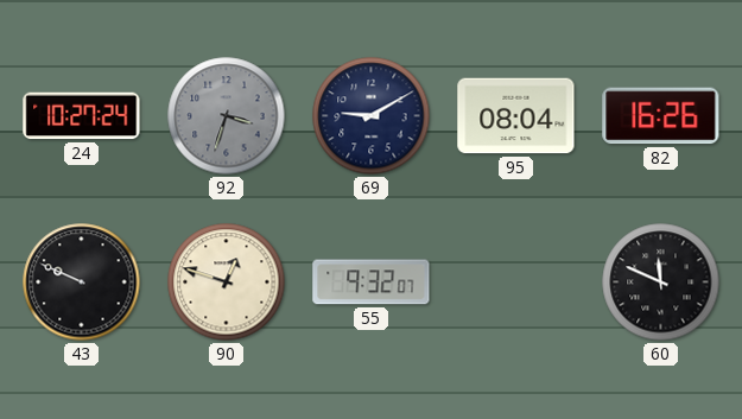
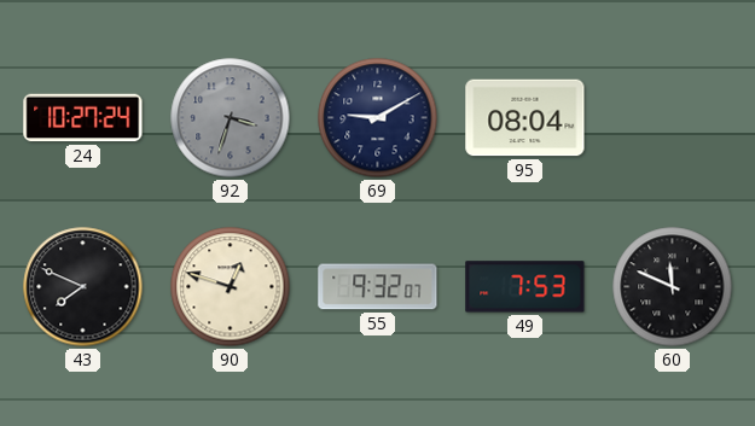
82: 16:26 -> none
43: 9:49 -> 7:49
49: none -> 7:53
